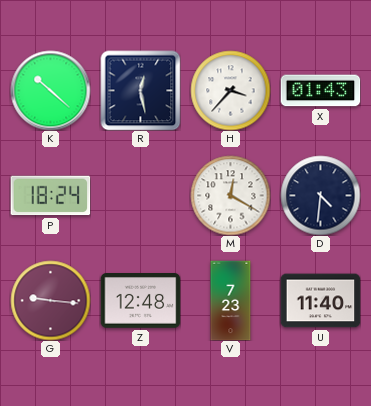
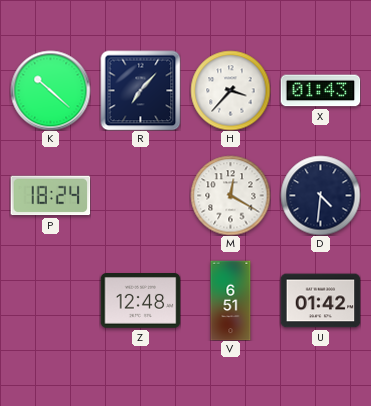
R: 12:28 -> 7:07
G: 9:16 -> none
V: 7:23 -> 6:51
U: 11:40 -> 01:42
